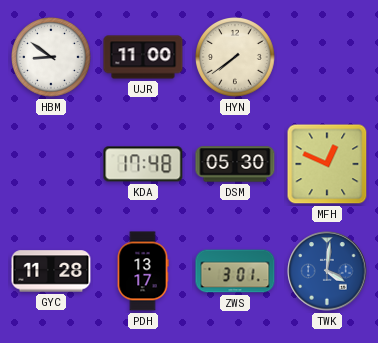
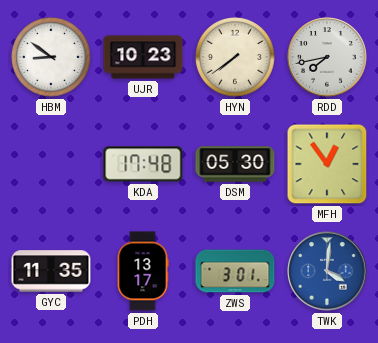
UJR: 11:00 -> 10:23
RDD: none -> 7:43
MFH: 12:49 -> 12:54
GYC: 11:28 -> 11:35
